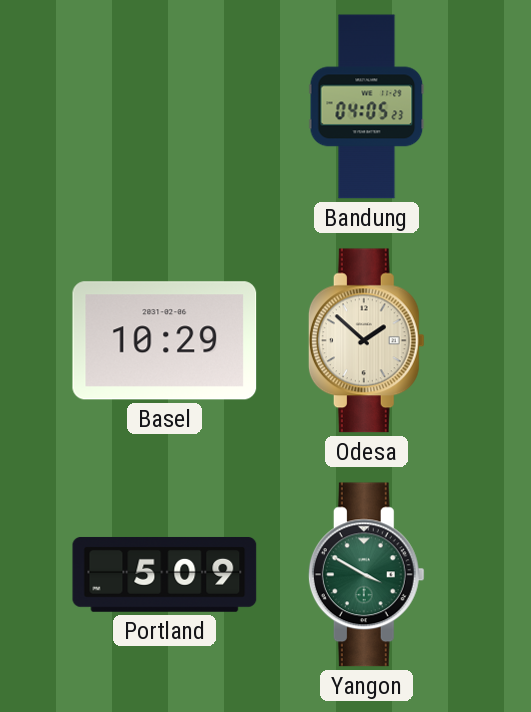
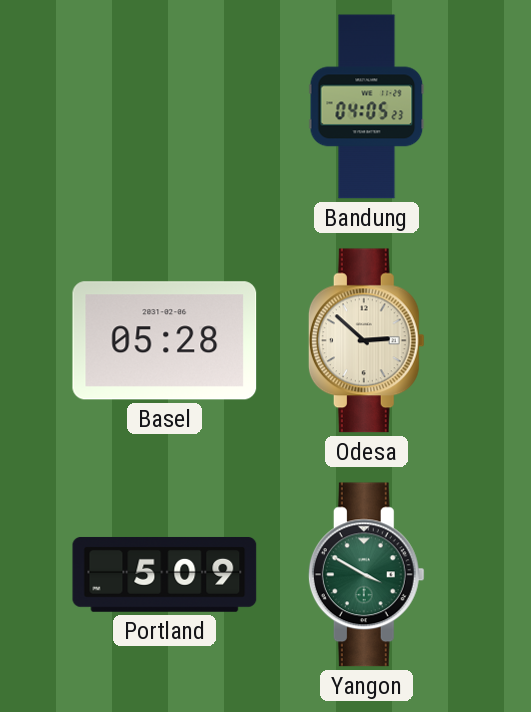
Basel: 10:29 -> 05:28
Odesa: 1:52 -> 2:52
